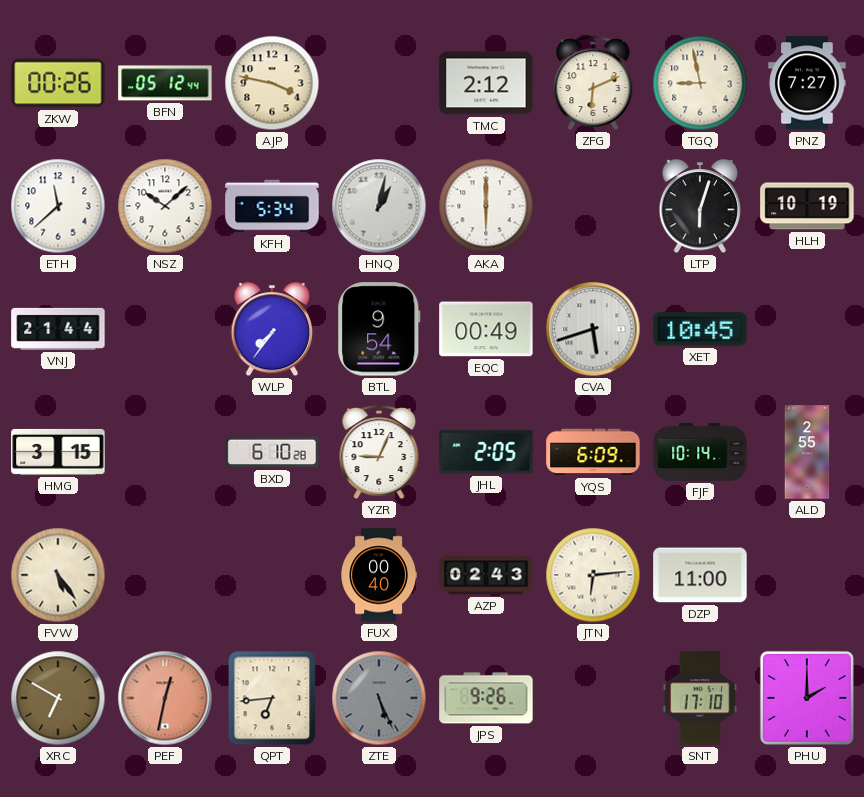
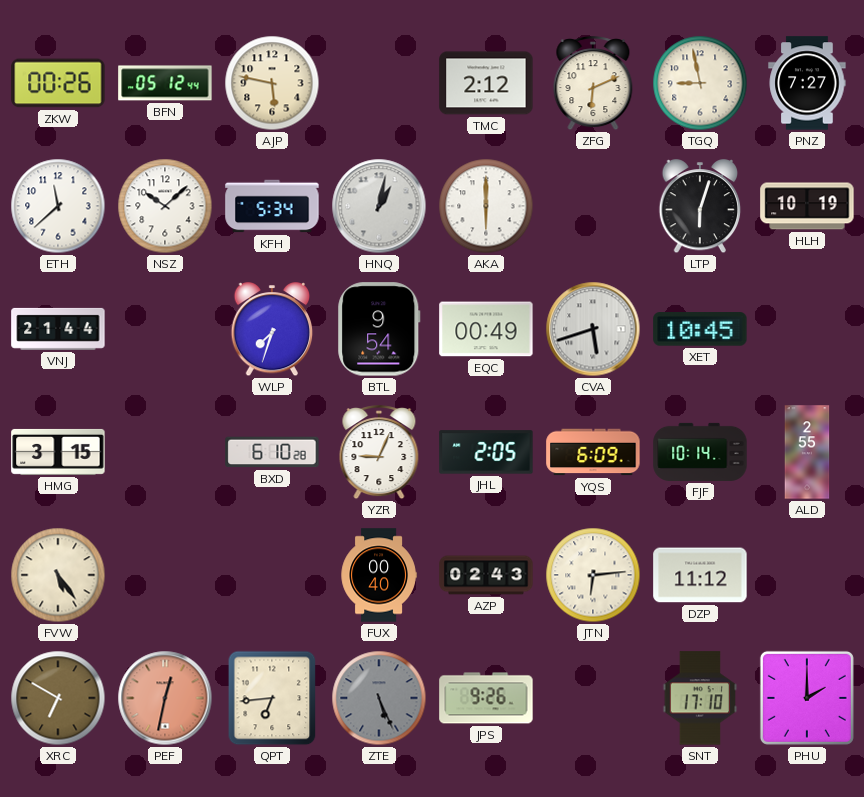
AJP: 3:47 -> 5:47
WLP: 7:36 -> 7:33
DZP: 11:00 -> 11:12
